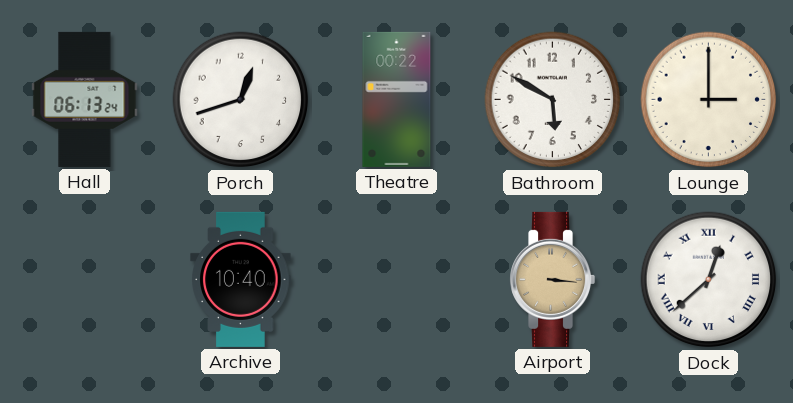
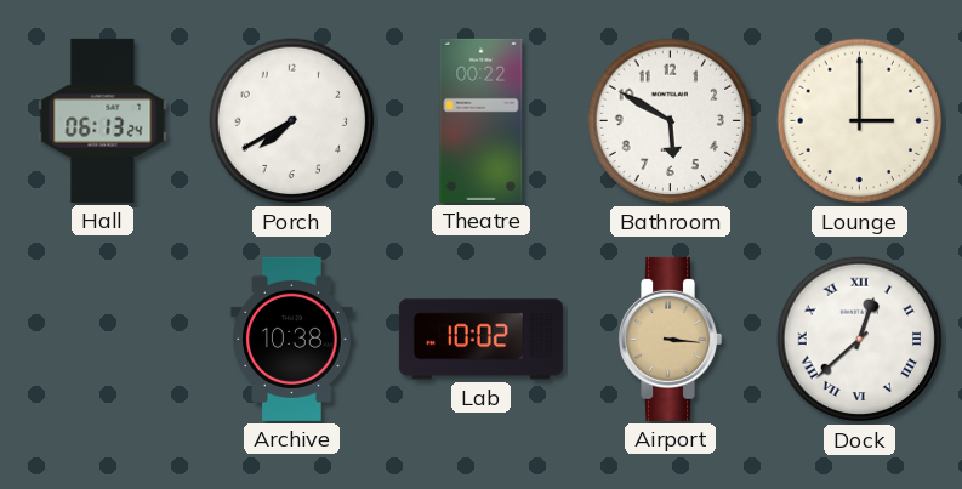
Porch: 12:42 -> 7:40
Archive: 10:40 -> 10:38
Lab: none -> 10:02
